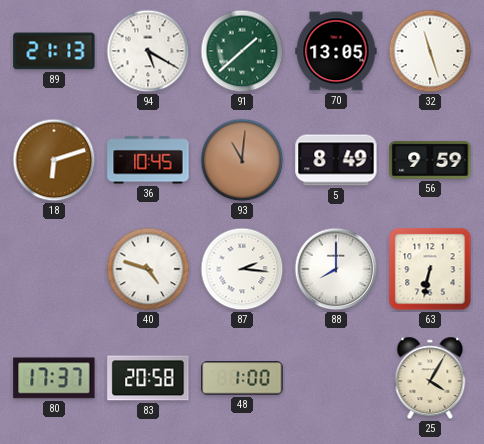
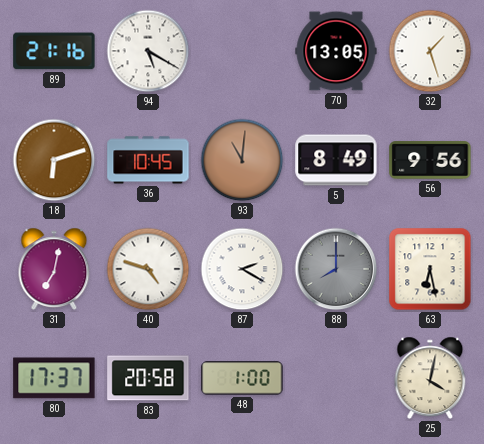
89: 21:13 -> 21:16
91: 1:38 -> none
32: 11:27 -> 1:27
56: 9:59 -> 9:56
31: none -> 7:02
87: 2:16 -> 2:20
88 dial: white -> grey
63: 6:32 -> 6:28
25: 4:05 -> 4:02
